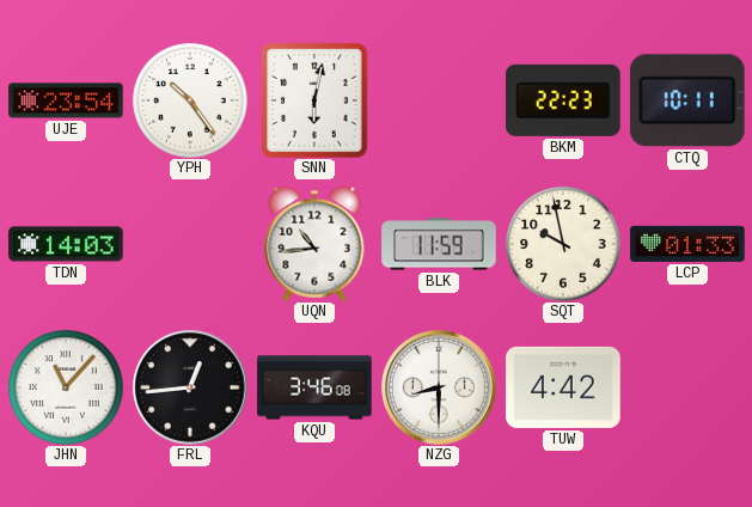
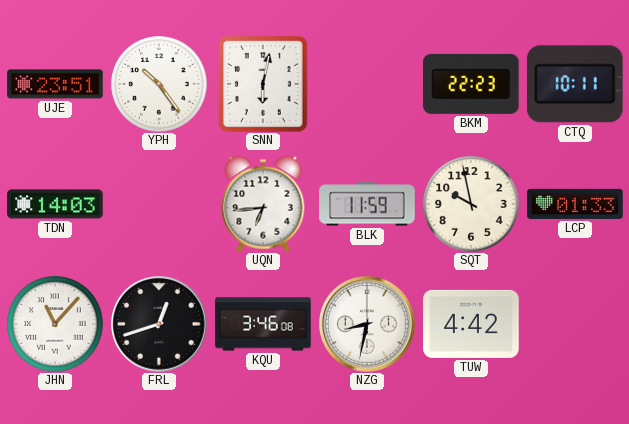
UJE: 23:54 -> 23:51
UQN: 10:44 -> 6:44
FRL: 12:44 -> 12:42
NZG: 8:30 -> 8:32
